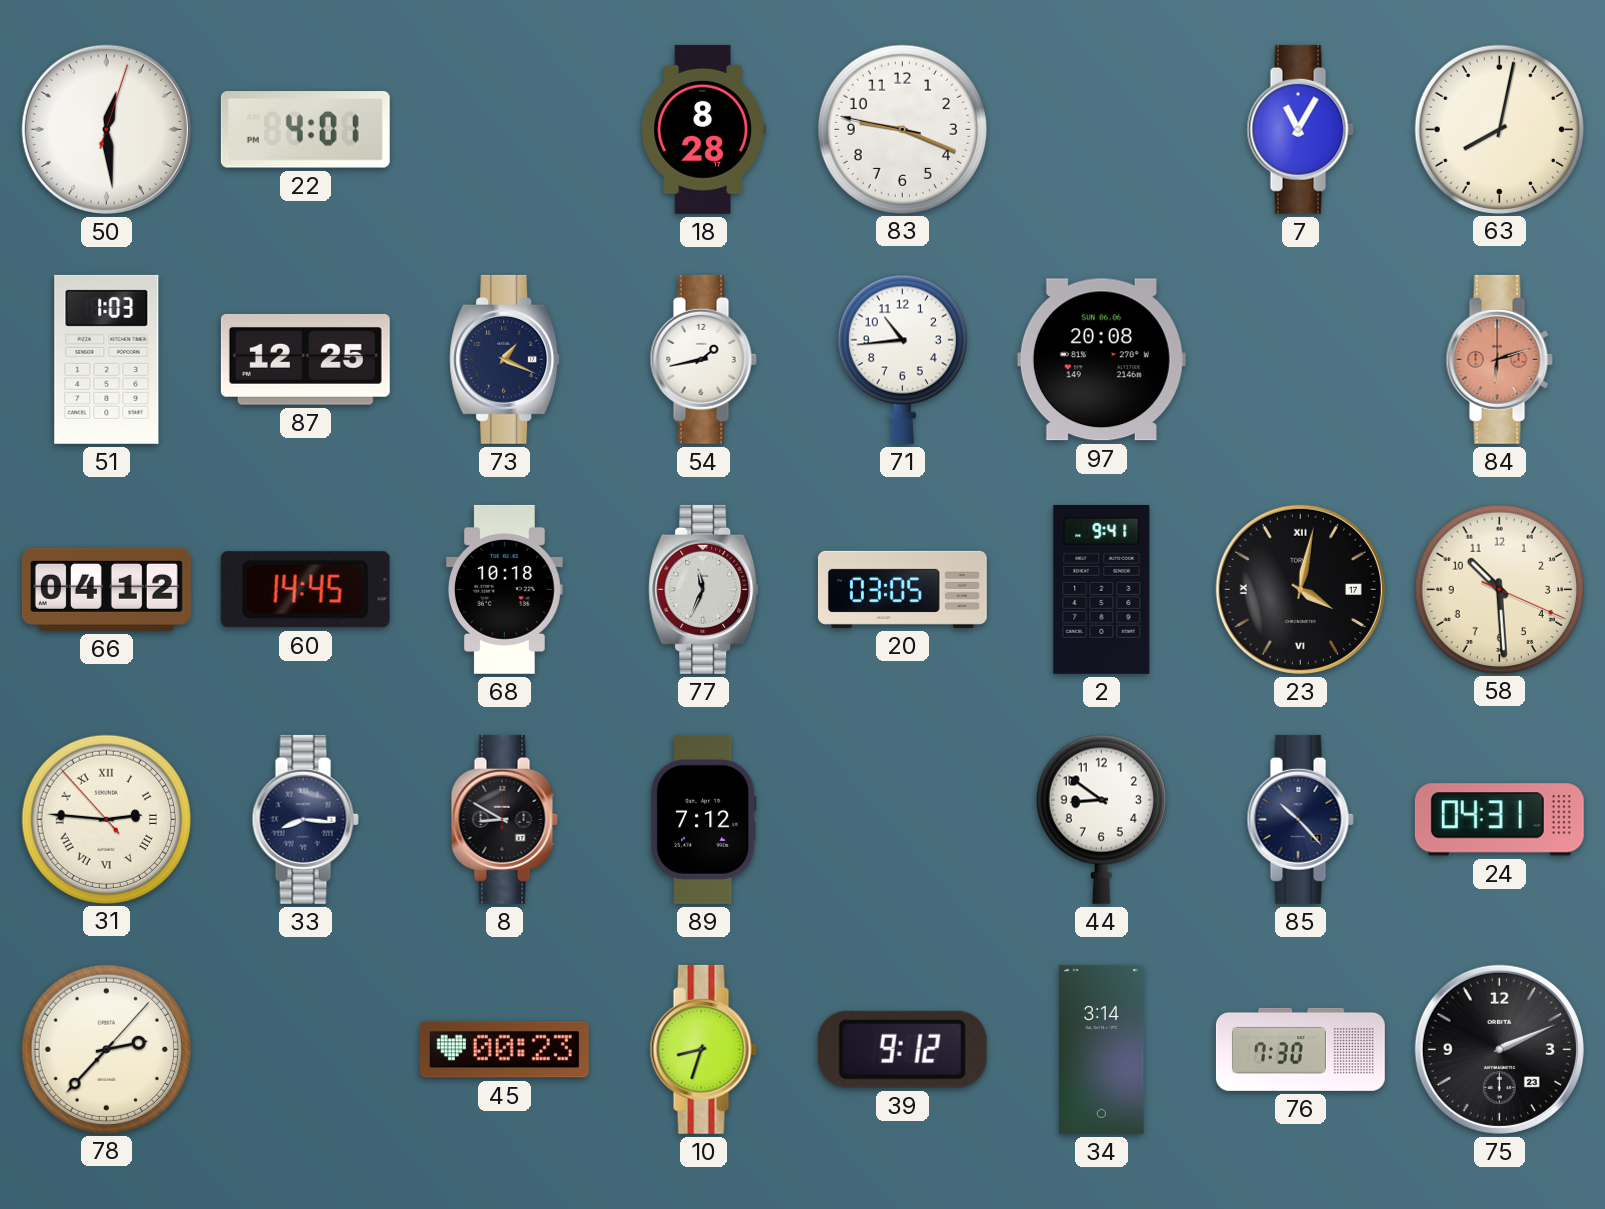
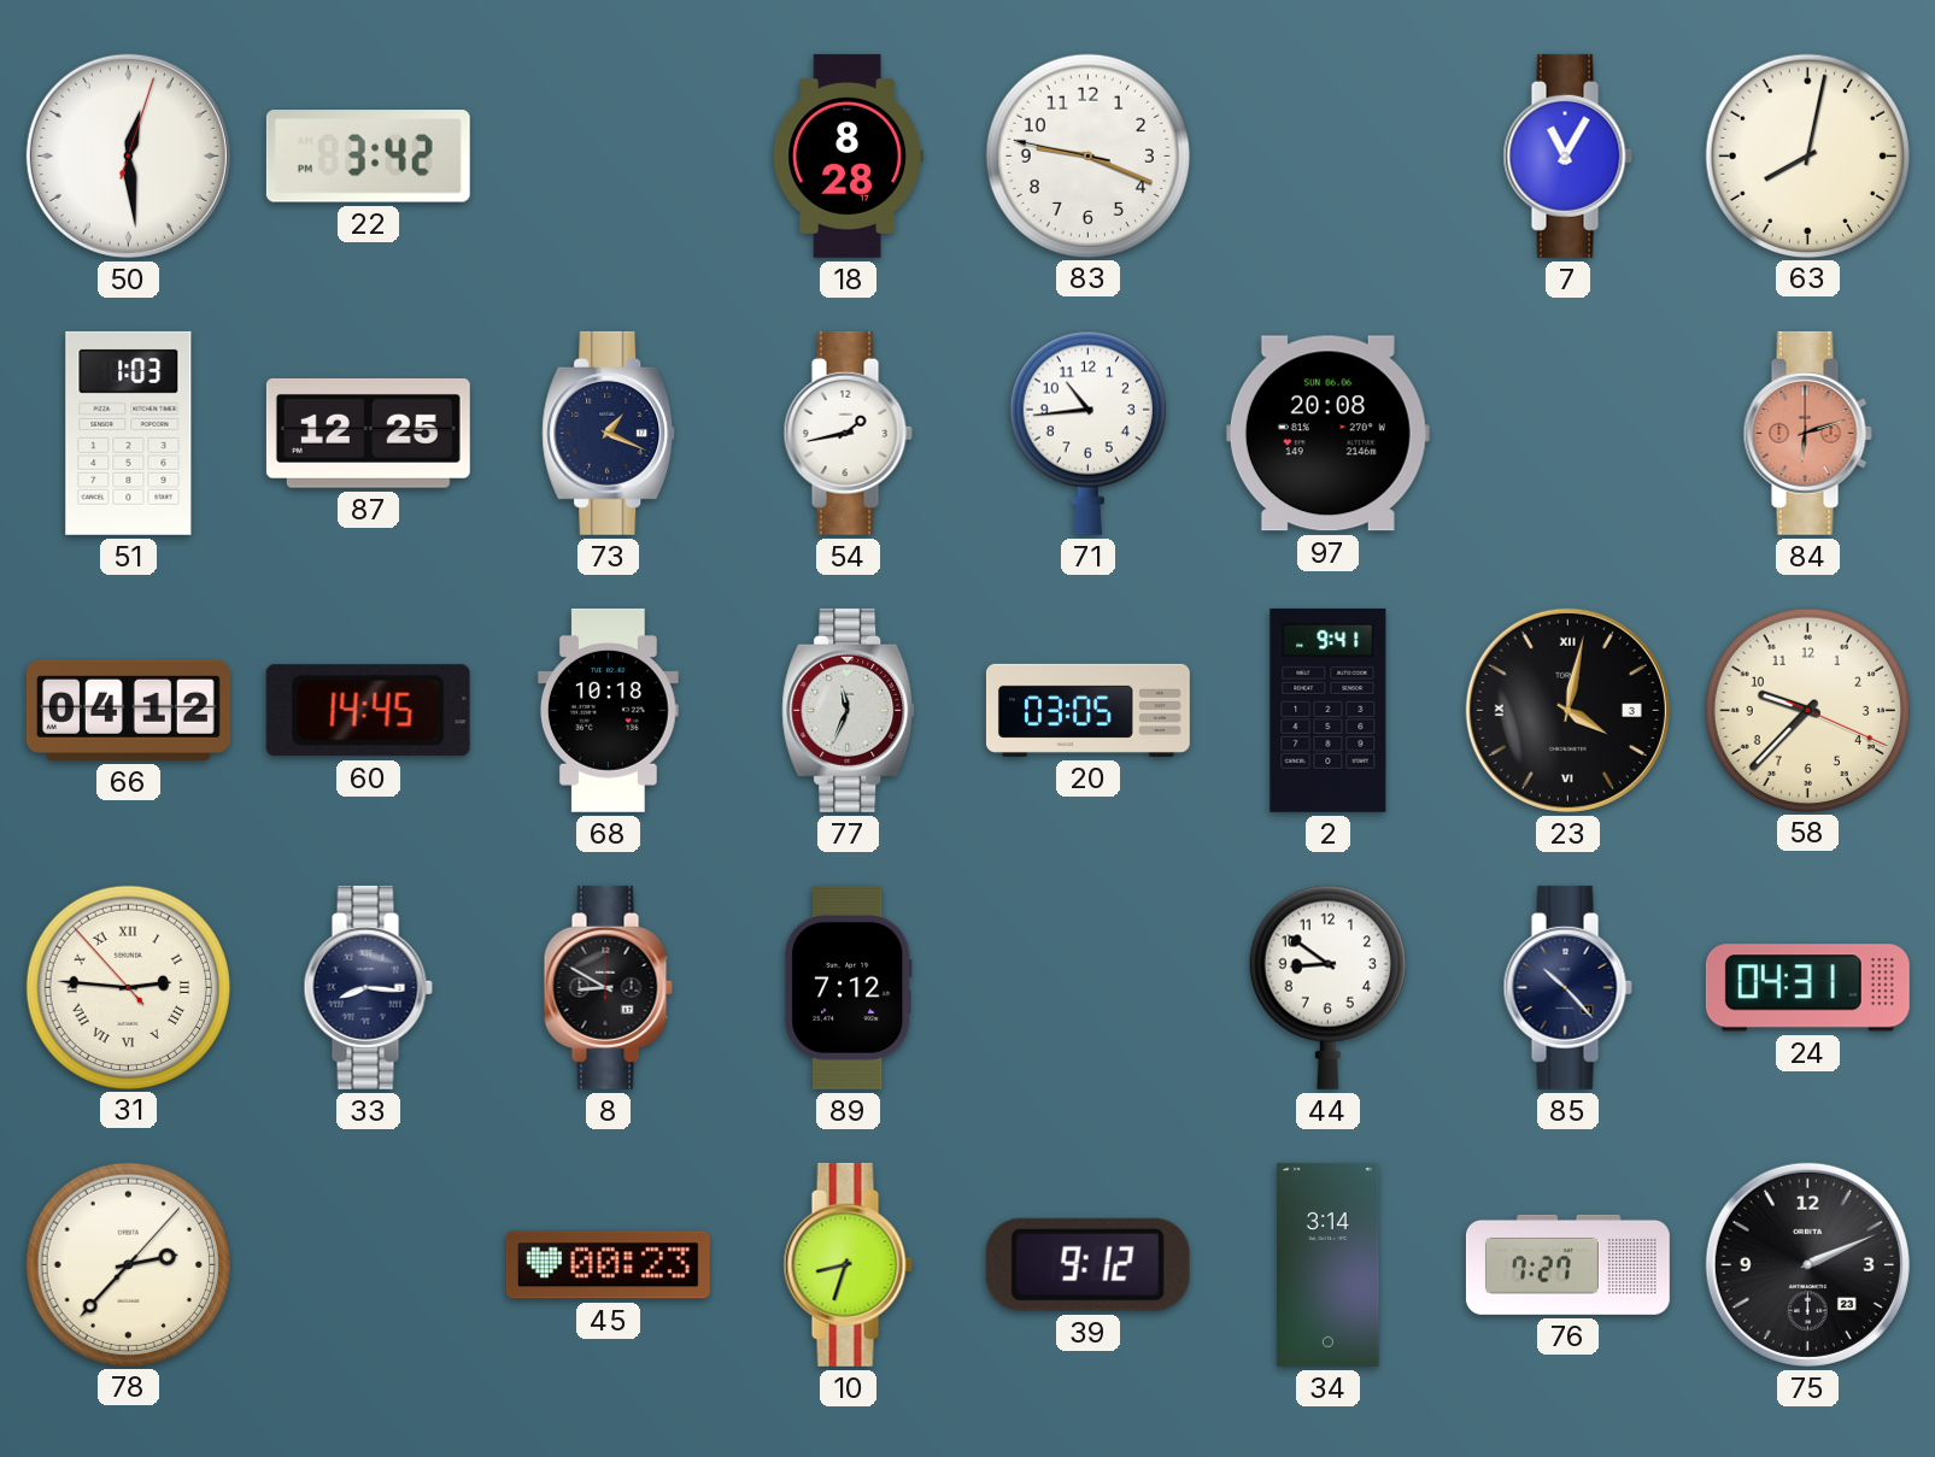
22: 4:01 -> 3:42
23 date: 17 -> 3
58: 10:29 -> 9:37
76: 7:30 -> 7:27
